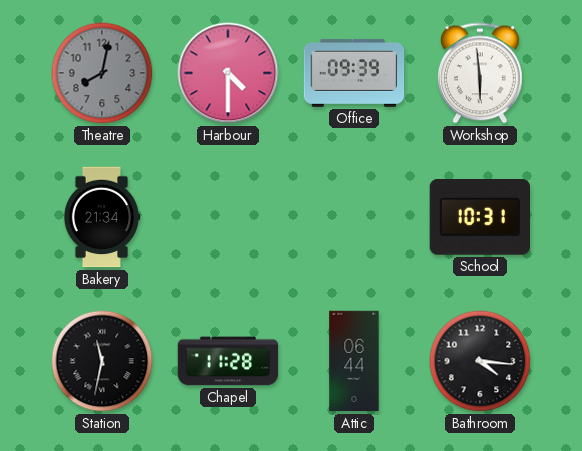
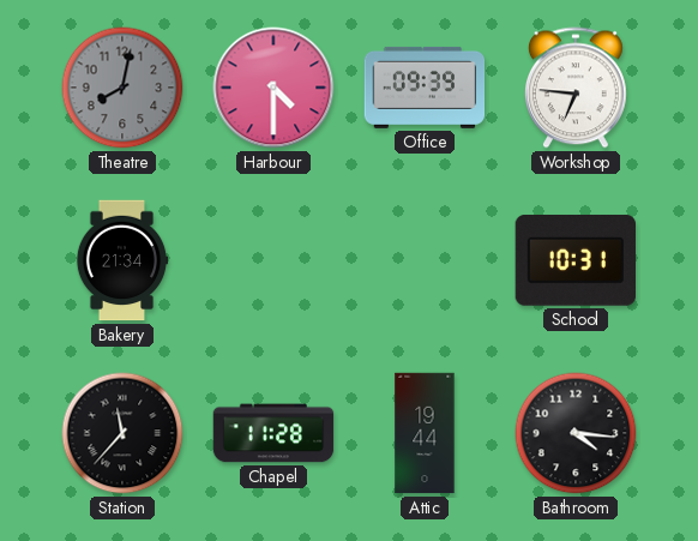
Workshop: 5:59 -> 6:46
Station: 11:32 -> 11:37
Attic: 06:44 -> 19:44
